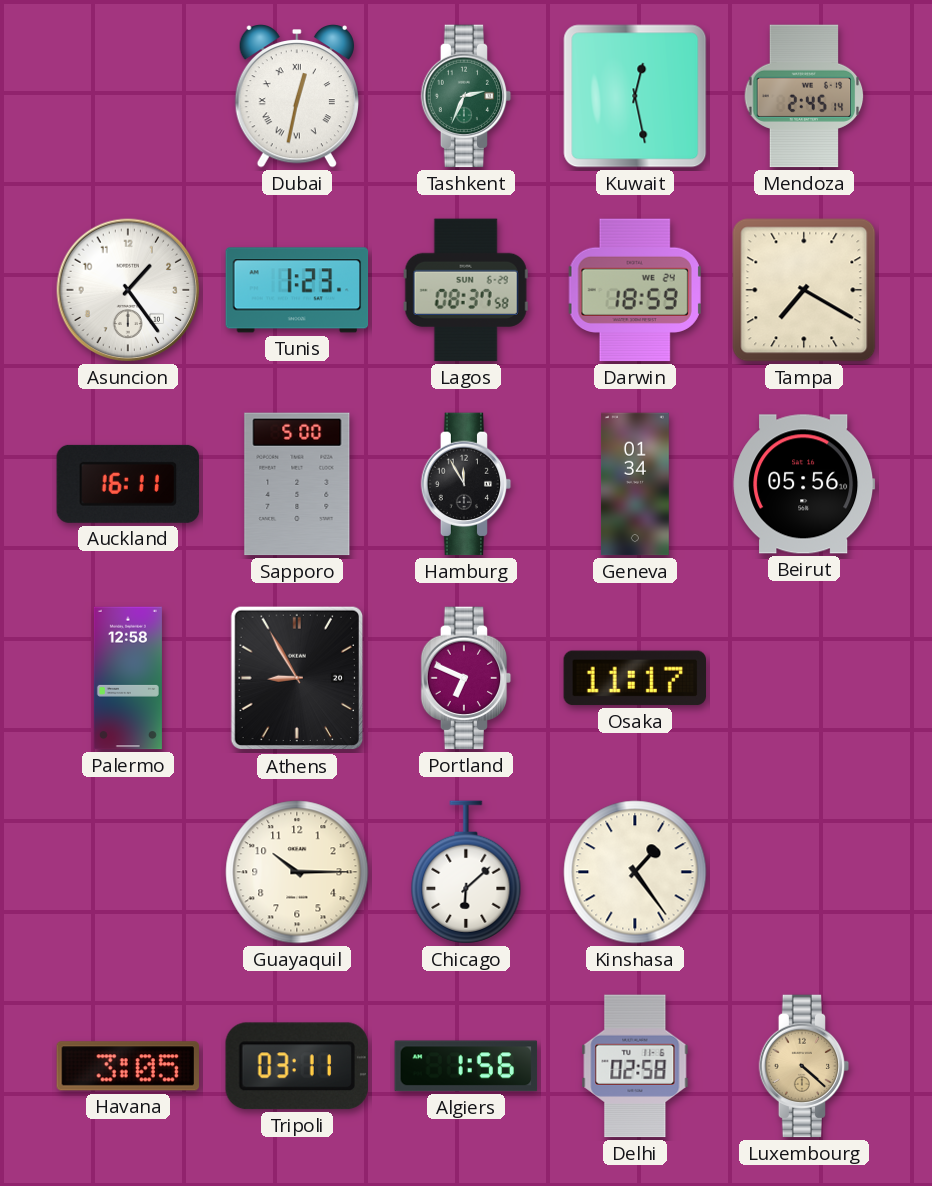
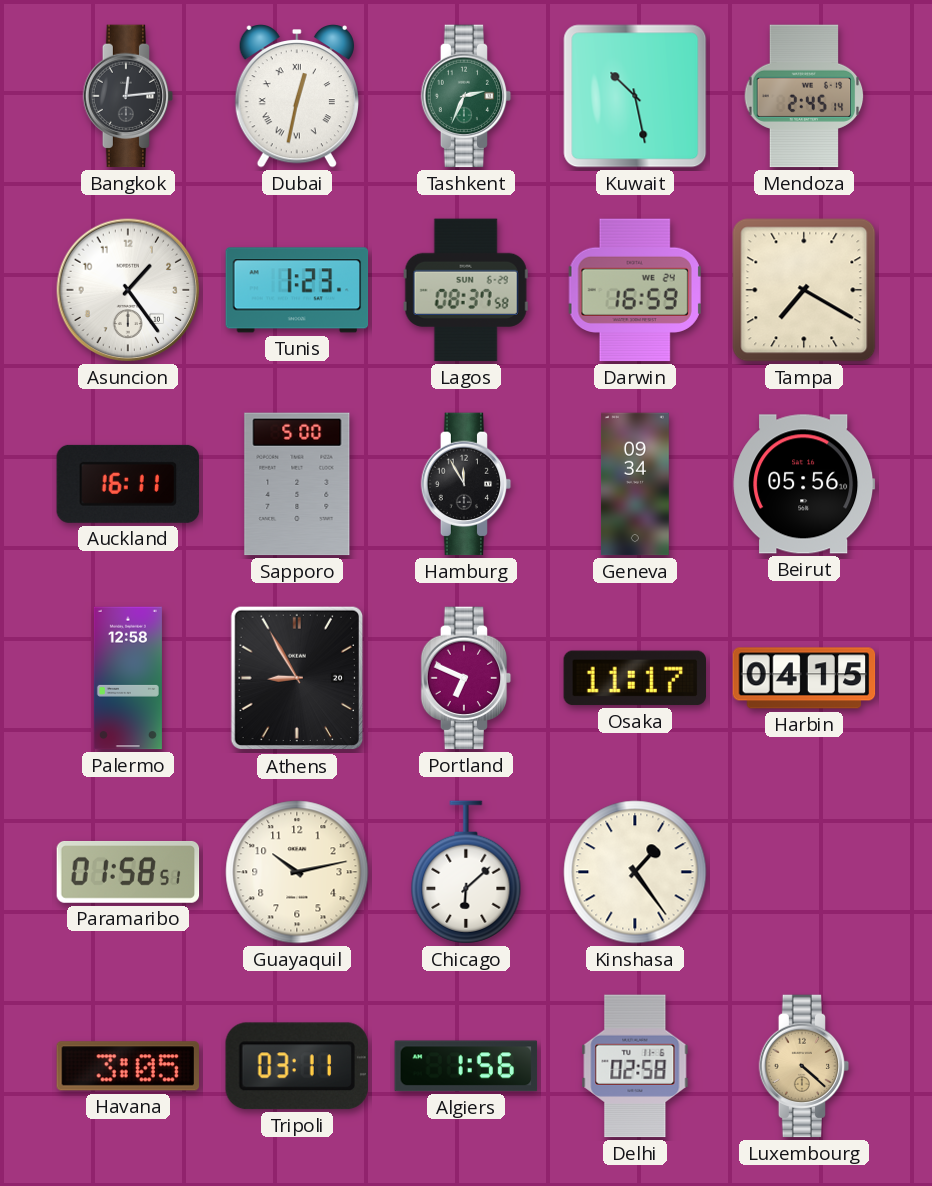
Bangkok: none -> 12:14
Kuwait: 12:28 -> 10:28
Darwin: 18:59 -> 16:59
Geneva: 01:34 -> 09:34
Harbin: none -> 04:15
Paramaribo: none -> 01:58
Guayaquil: 10:15 -> 10:13
